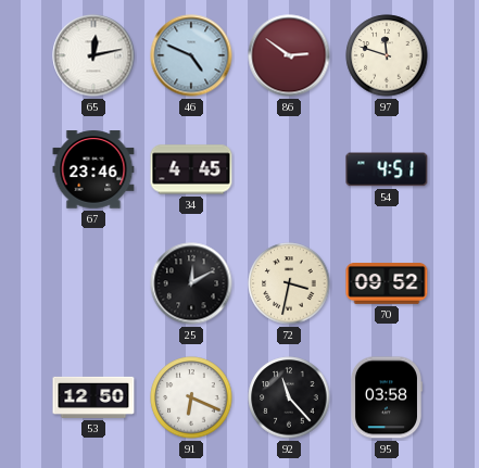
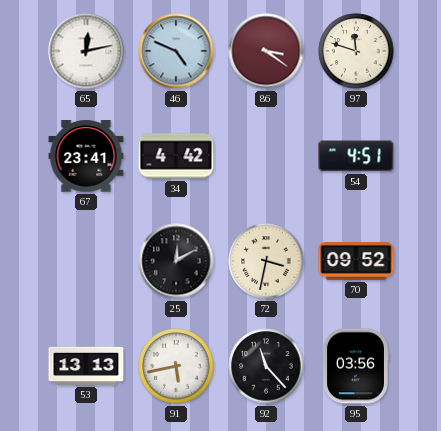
86: 2:51 -> 3:21
67: 23:46 -> 23:41
34: 4:45 -> 4:42
53: 12:50 -> 13:13
91: 6:19 -> 5:43
95: 03:58 -> 03:56
